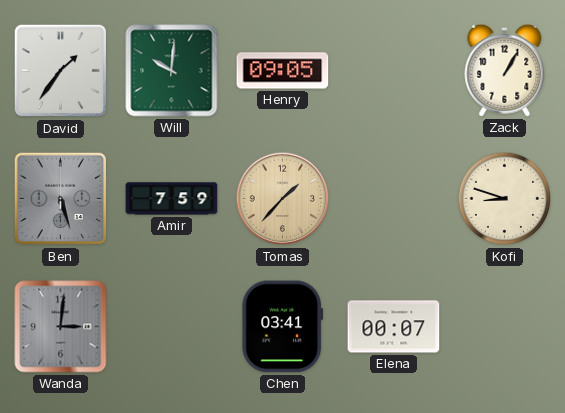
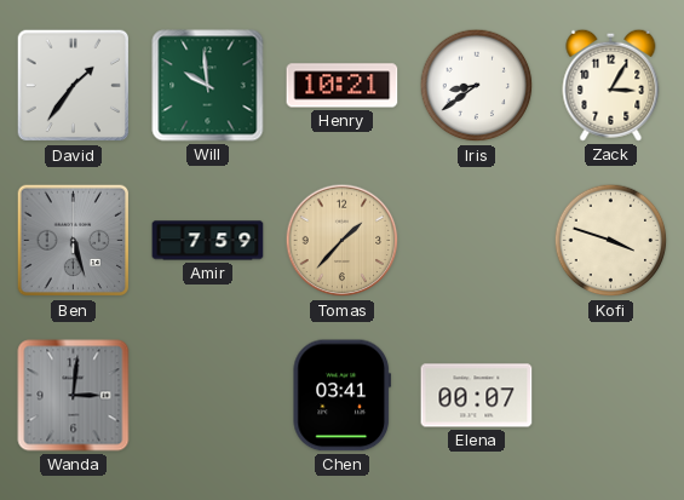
Will: 10:01 -> 9:59
Henry: 09:05 -> 10:21
Iris: none -> 8:39
Zack: 1:05 -> 3:05
Kofi: 8:48 -> 3:48
